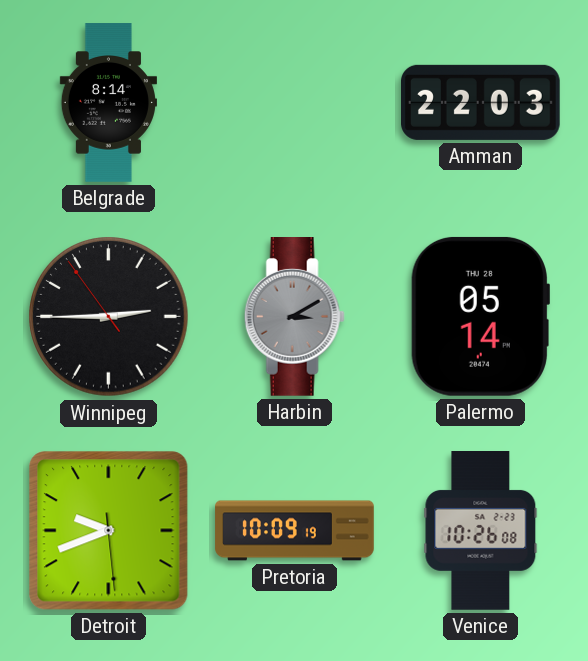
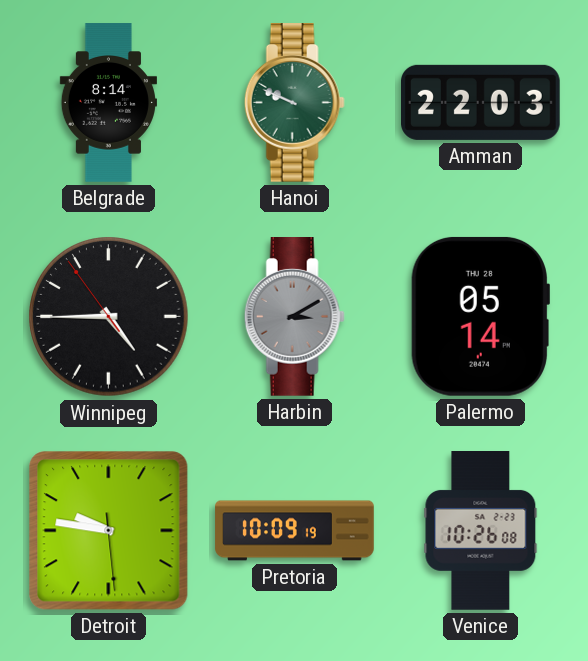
Hanoi: none -> 9:49
Winnipeg: 2:44 -> 4:44
Detroit: 9:41 -> 9:46
